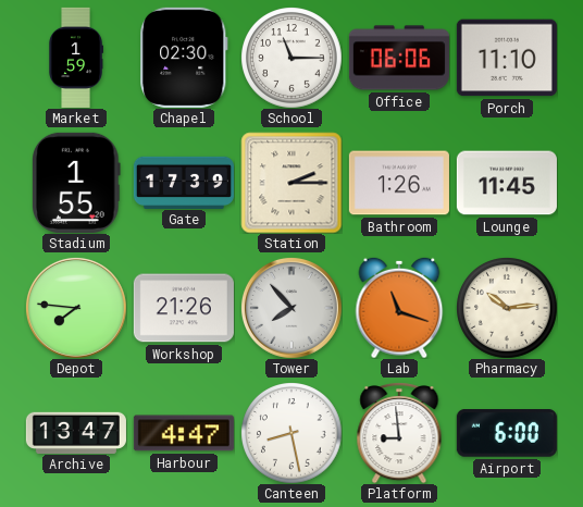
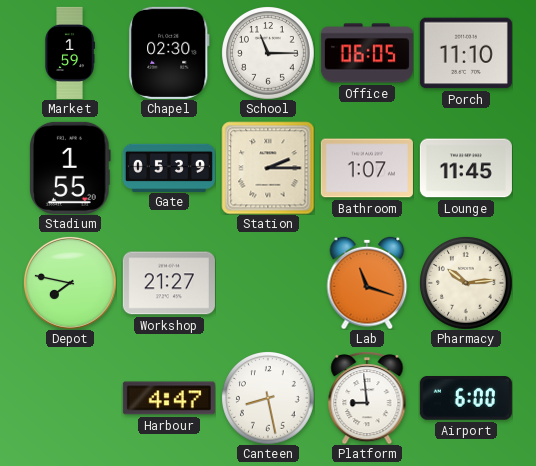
Office: 06:06 -> 06:05
Gate: 17:39 -> 05:39
Bathroom: 1:26 -> 1:07
Depot: 7:46 -> 7:47
Workshop: 21:26 -> 21:27
Tower: 7:53 -> none
Archive: 13:47 -> none
